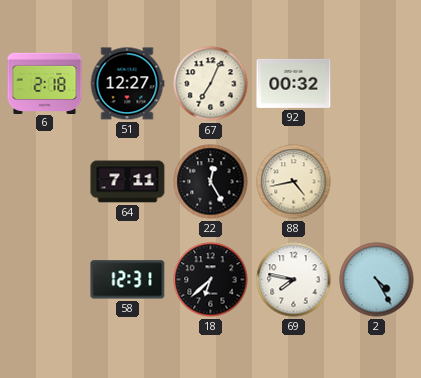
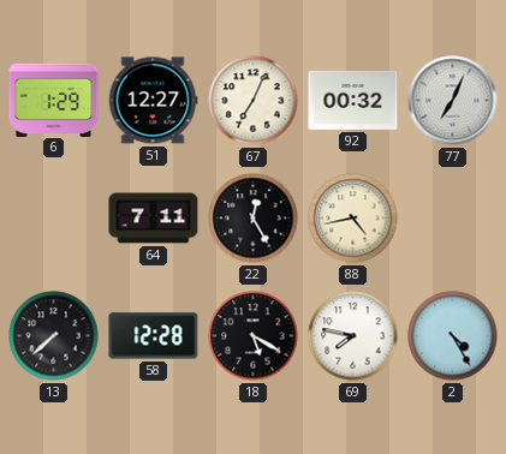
6: 2:18 -> 1:29
77: none -> 7:04
13: none -> 7:38
58: 12:31 -> 12:28
18: 6:38 -> 5:20
